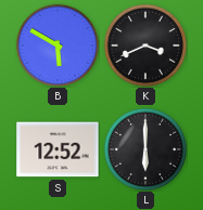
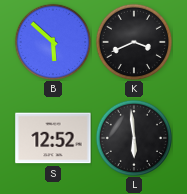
B: 5:50 -> 5:52
L: 6:00 -> 5:59
